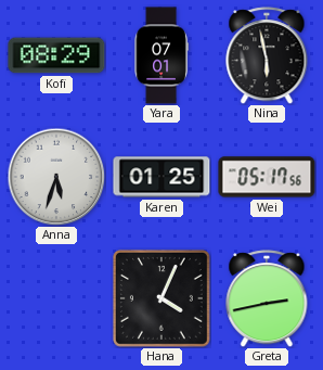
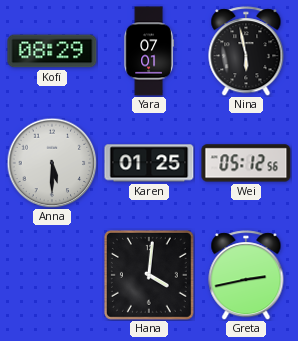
Anna: 5:33 -> 5:30
Wei: 05:17 -> 05:12
Hana: 4:04 -> 4:01
